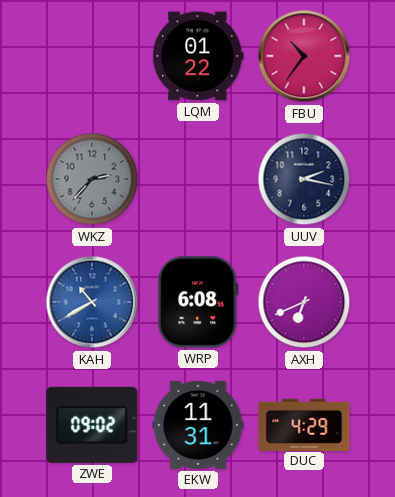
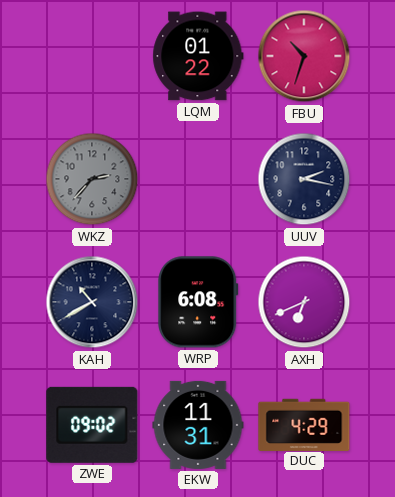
FBU: 10:36 -> 10:33
KAH dial: blue -> navy
